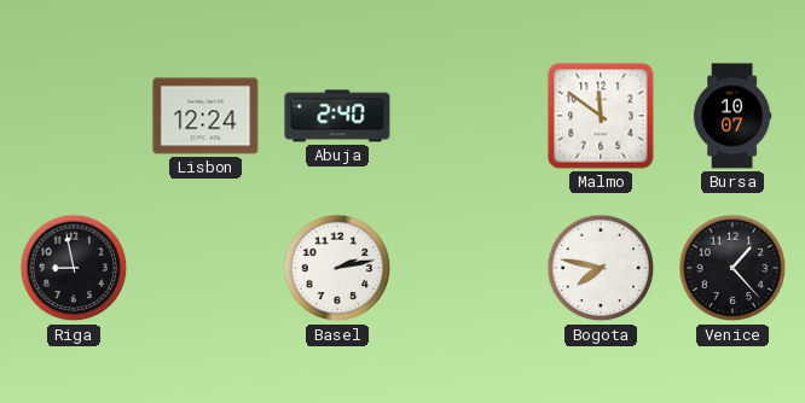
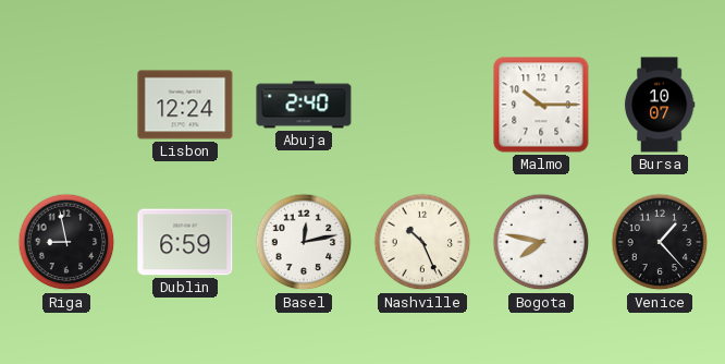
Malmo: 11:51 -> 10:15
Dublin: none -> 6:59
Basel: 2:13 -> 12:13
Nashville: none -> 10:26
